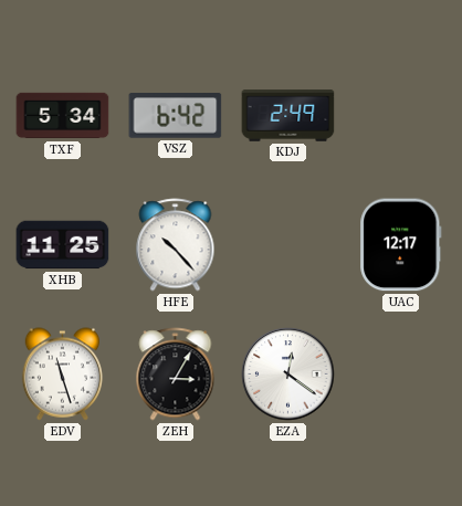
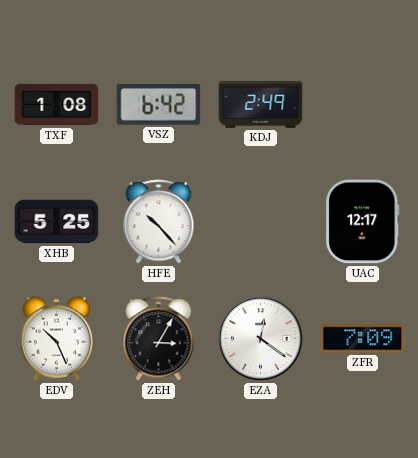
TXF: 5:34 -> 1:08
XHB: 11:25 -> 5:25
EDV: 11:27 -> 10:26
ZFR: none -> 7:09
